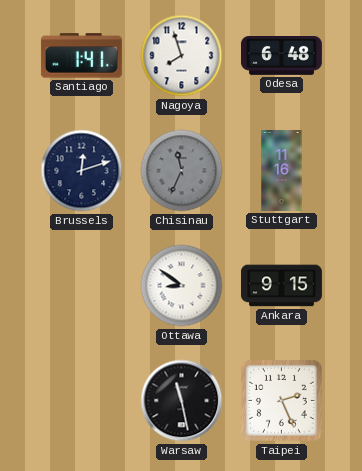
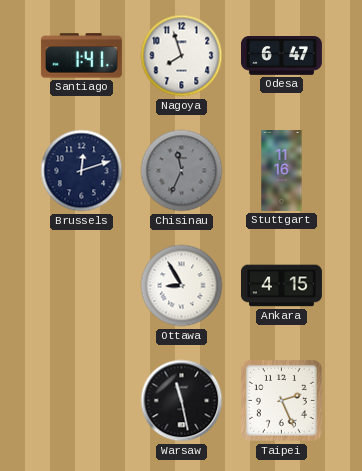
Odesa: 6:48 -> 6:47
Ottawa: 8:51 -> 8:55
Ankara: 9:15 -> 4:15
